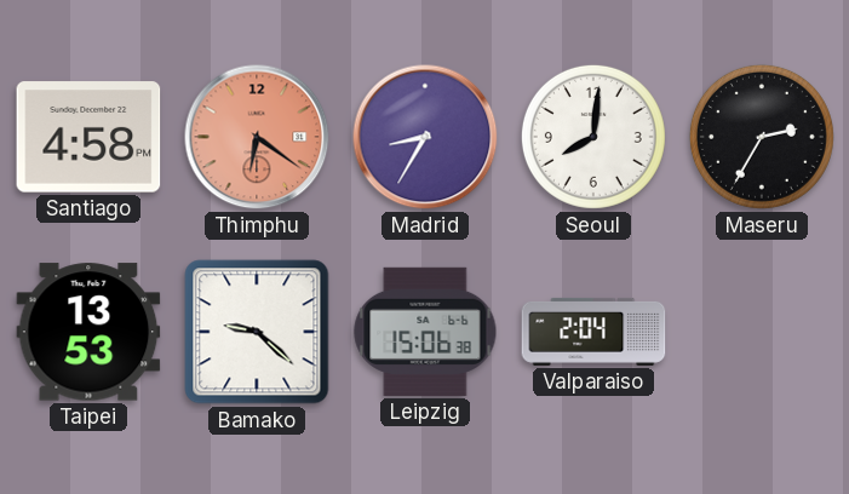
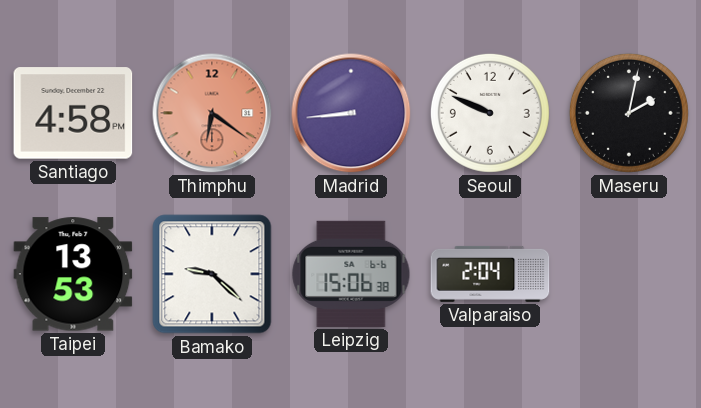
Madrid: 8:35 -> 8:44
Seoul: 8:01 -> 9:49
Maseru: 2:35 -> 2:02
